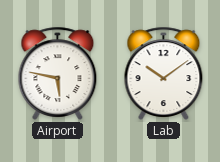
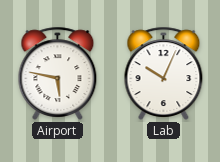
Lab: 10:09 -> 10:04
